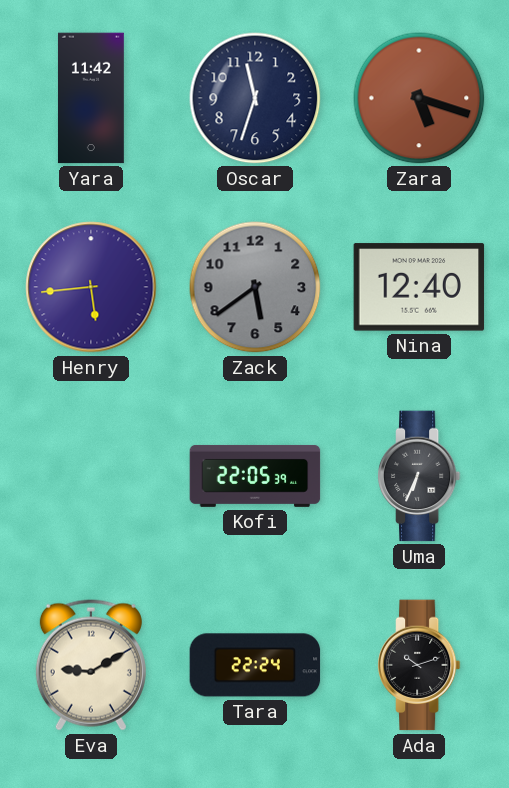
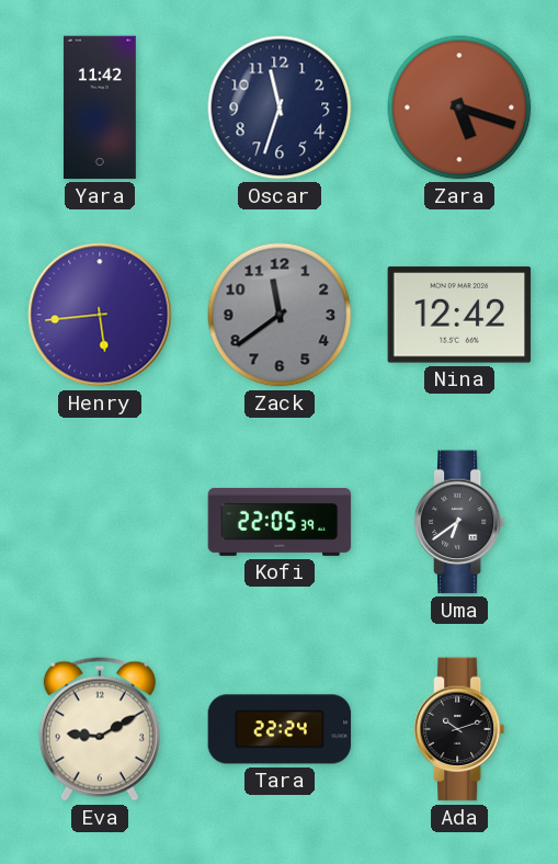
Zack: 5:39 -> 11:39
Nina: 12:40 -> 12:42
Uma: 6:34 -> 6:39
